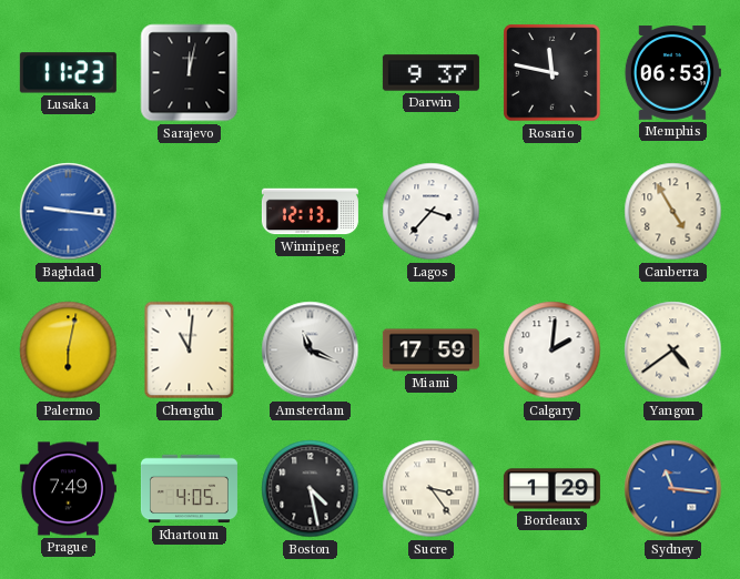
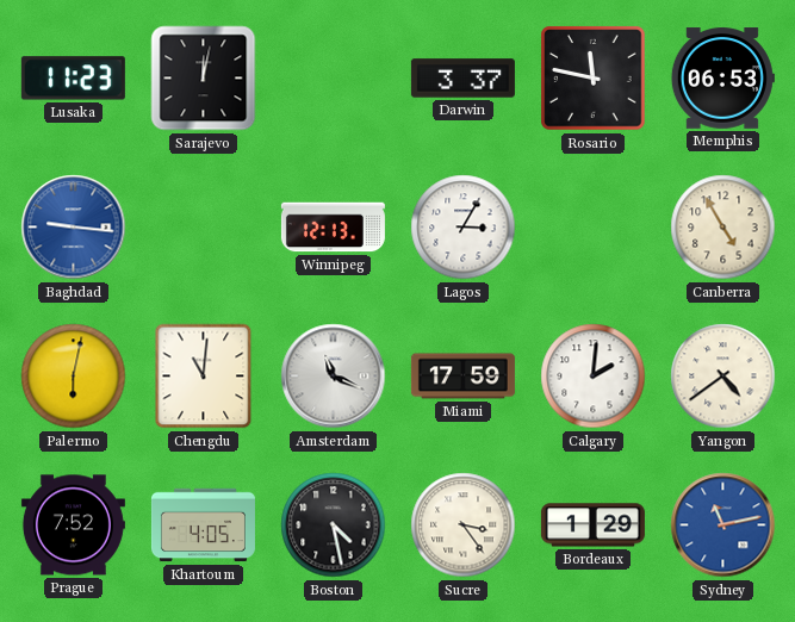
Darwin: 9:37 -> 3:37
Lagos: 3:37 -> 3:05
Prague: 7:49 -> 7:52
Sydney: 11:16 -> 11:13
